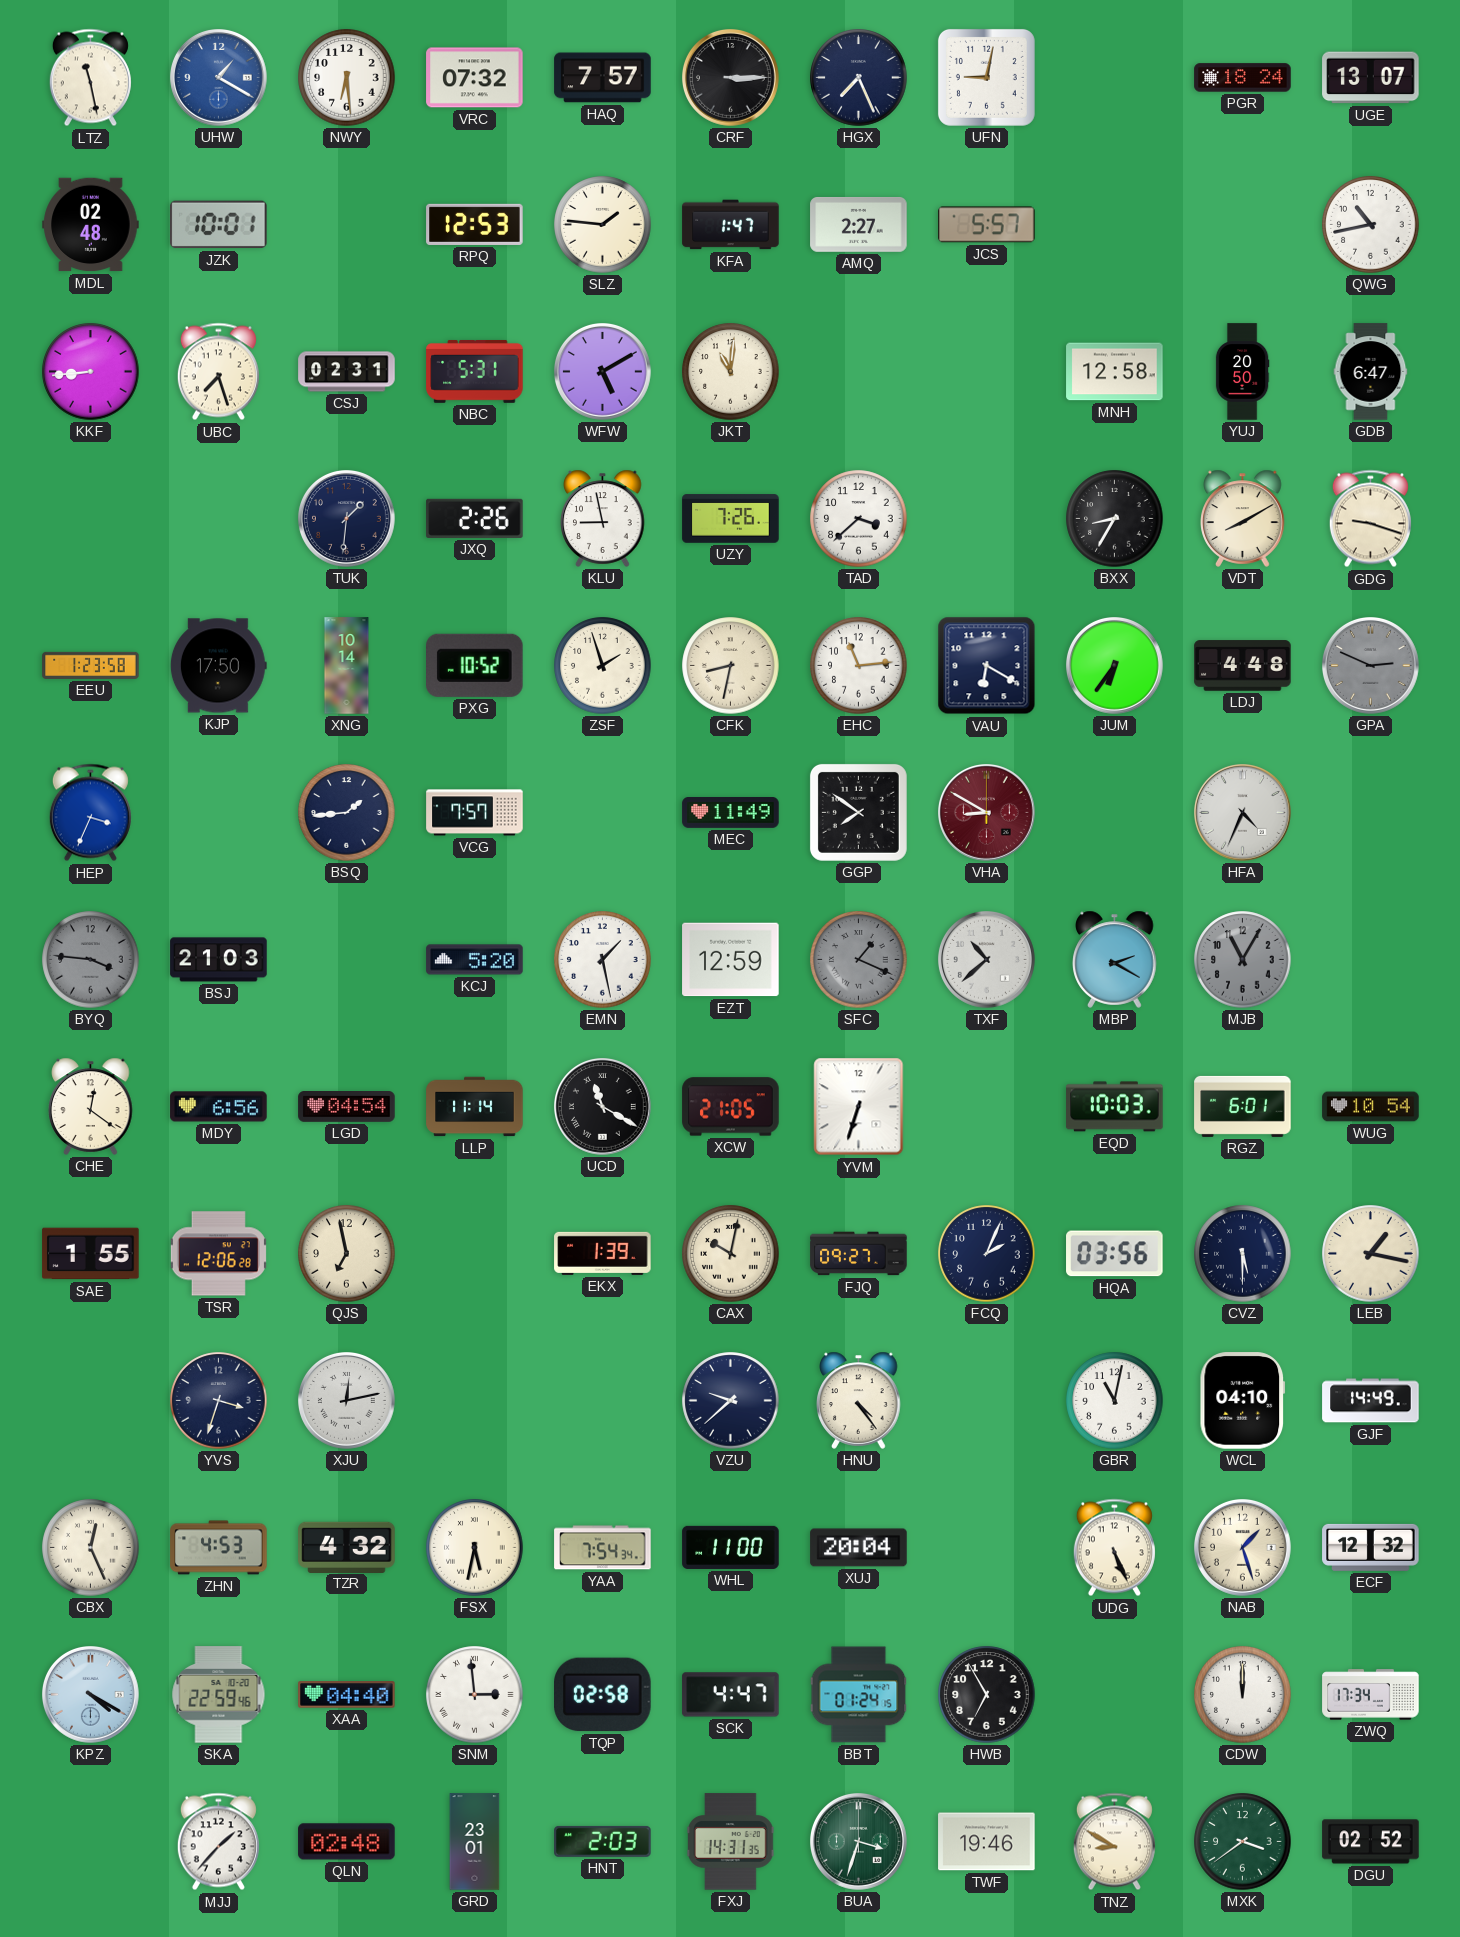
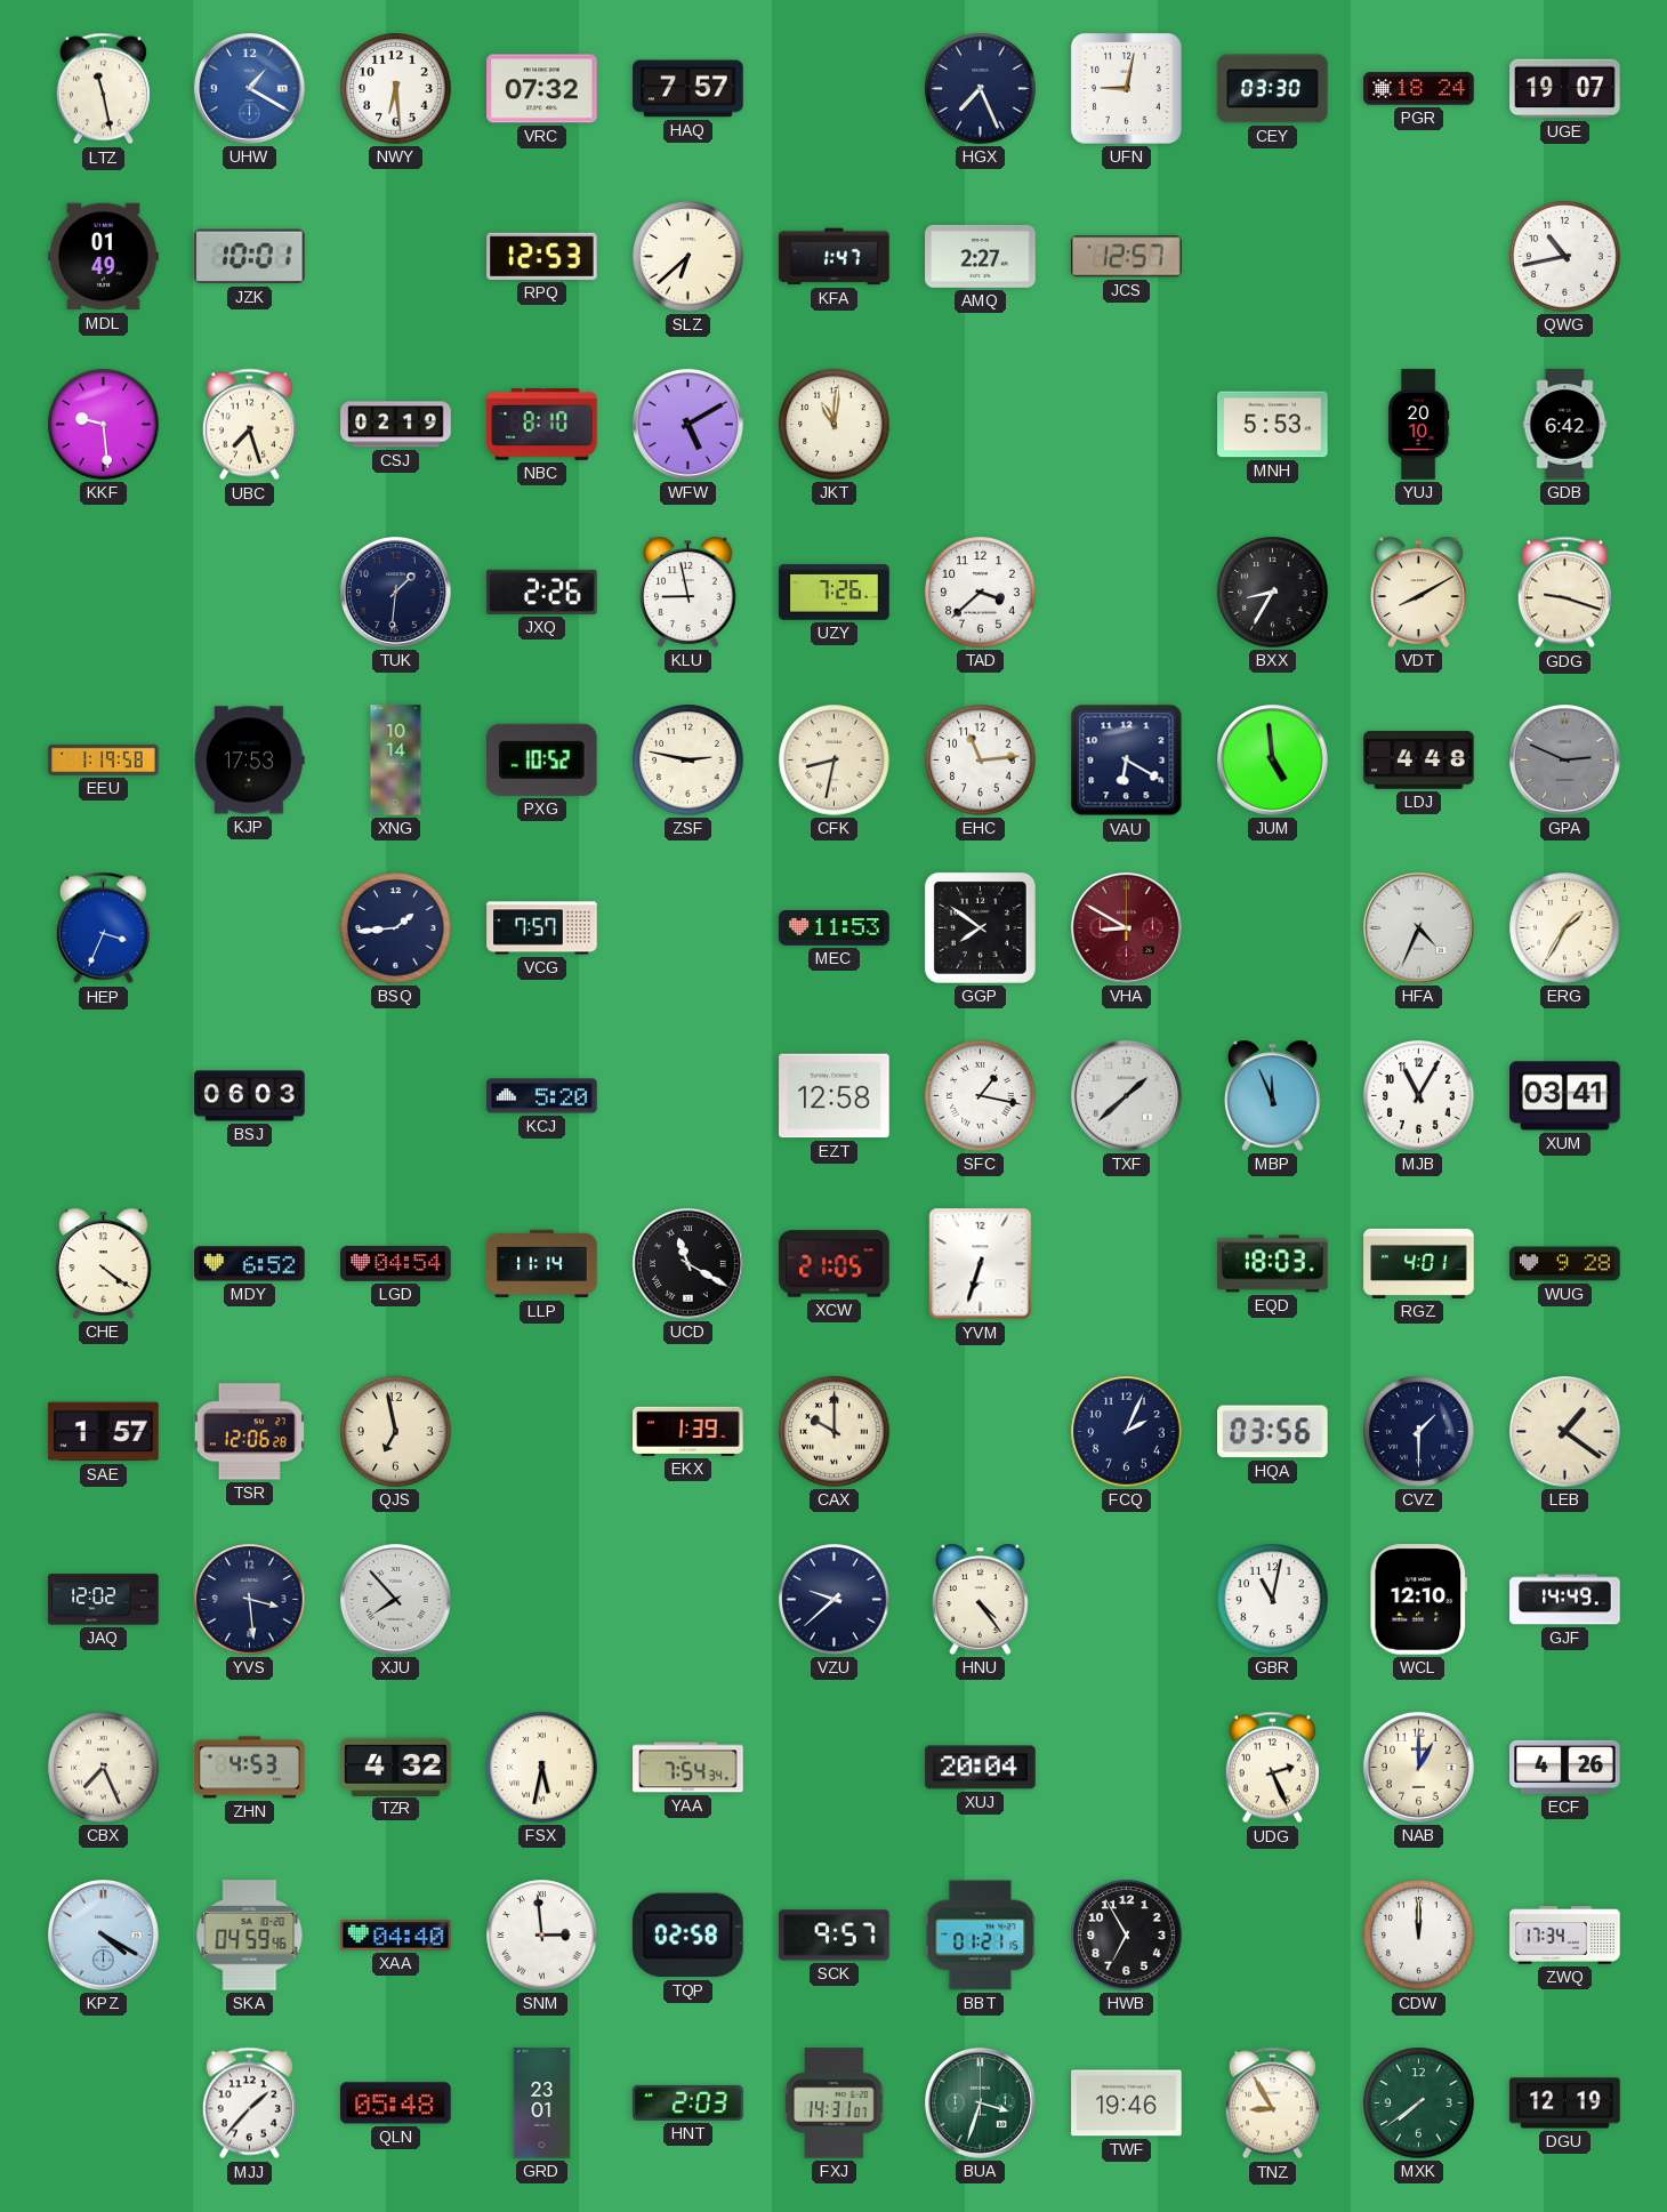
CRF: 3:15 -> none
CEY: none -> 03:30
UGE: 13:07 -> 19:07
MDL: 02:48 -> 01:49
SLZ: 1:46 -> 6:38
JCS: 5:57 -> 12:57
KKF: 8:44 -> 9:29
CSJ: 02:31 -> 02:19
NBC: 5:31 -> 8:10
MNH: 12:58 -> 5:53
YUJ: 20:50 -> 20:10
GDB: 6:47 -> 6:42
EEU: 1:23 -> 1:19
KJP: 17:50 -> 17:53
ZSF: 1:57 -> 2:47
JUM: 6:36 -> 4:59
MEC: 11:49 -> 11:53
ERG: none -> 1:35
BYQ: 3:46 -> none
BSJ: 21:03 -> 06:03
EMN: 1:28 -> none
EZT: 12:59 -> 12:58
SFC: 1:19 -> 1:17
SFC dial: grey -> white
TXF: 10:38 -> 1:38
MBP: 2:20 -> 11:56
MJB dial: grey -> white
XUM: none -> 03:41
CHE: 12:21 -> 4:21
MDY: 6:56 -> 6:52
EQD: 10:03 -> 18:03
RGZ: 6:01 -> 4:01
WUG: 10:54 -> 9:28
SAE: 1:55 -> 1:57
CAX: 10:02 -> 10:00
FJQ: 09:27 -> none
CVZ: 5:30 -> 1:30
LEB: 1:17 -> 1:21
JAQ: none -> 12:02
YVS: 3:33 -> 3:29
XJU: 12:13 -> 7:53
WCL: 04:10 -> 12:10
CBX: 12:26 -> 7:26
WHL: 11:00 -> none
UDG: 5:26 -> 2:26
NAB: 1:27 -> 1:00
ECF: 12:32 -> 4:26
SKA: 22:59 -> 04:59
SCK: 4:47 -> 9:57
BBT: 01:24 -> 01:21
QLN: 02:48 -> 05:48
FXJ: 14:31:35 -> 14:31:07
TNZ: 8:50 -> 8:55
MXK: 3:39 -> 7:39
DGU: 02:52 -> 12:19
